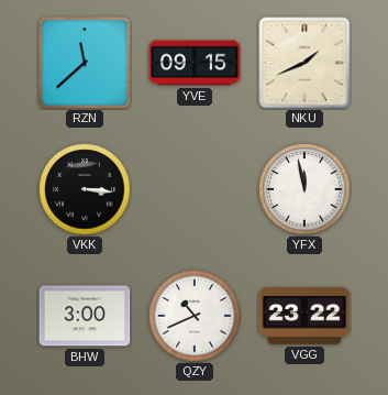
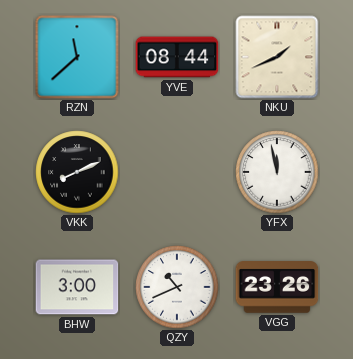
YVE: 09:15 -> 08:44
VKK: 3:16 -> 8:11
VGG: 23:22 -> 23:26
